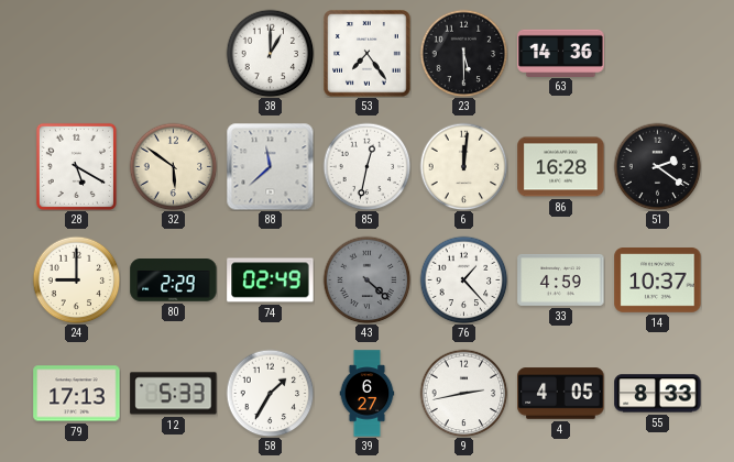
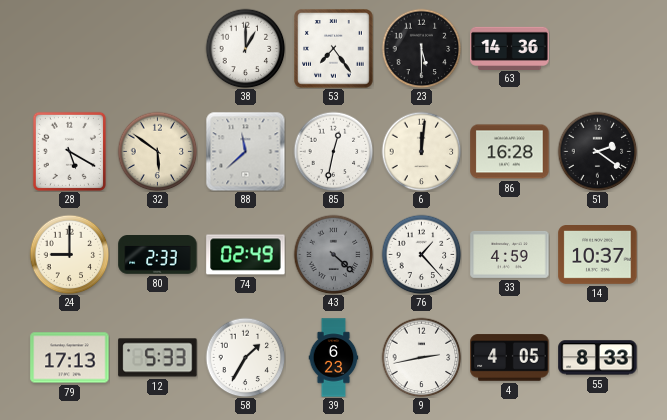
80: 2:29 -> 2:33
39: 6:27 -> 6:23
